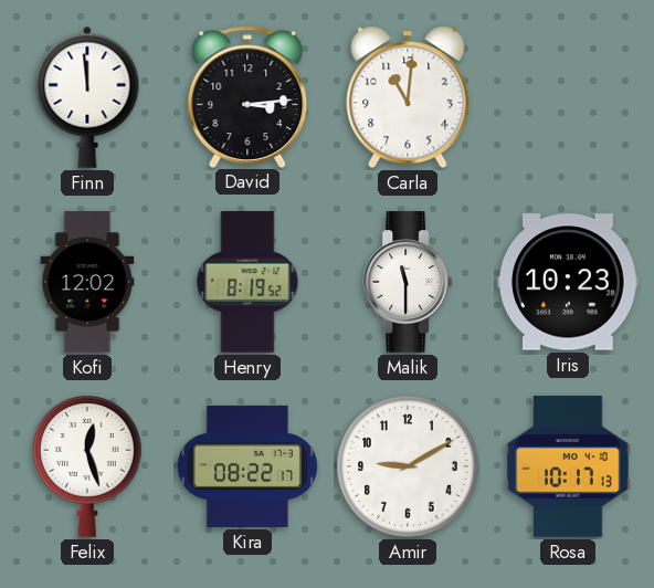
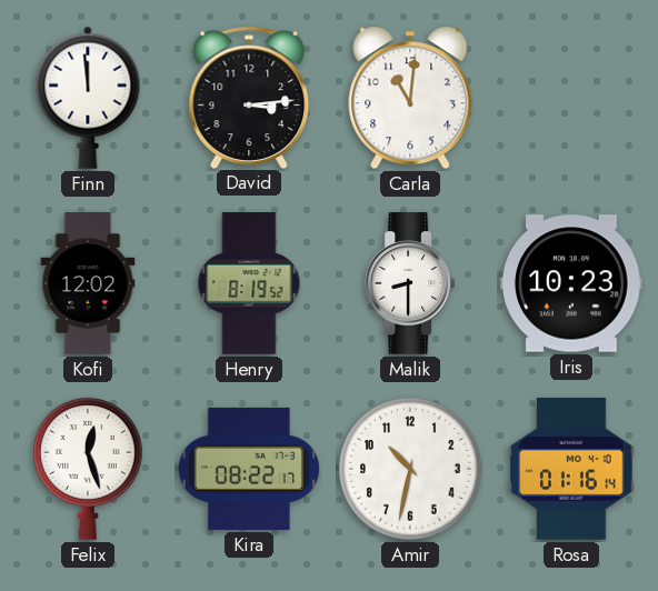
Malik: 11:30 -> 8:30
Amir: 9:10 -> 10:32
Rosa: 10:17 -> 01:16
